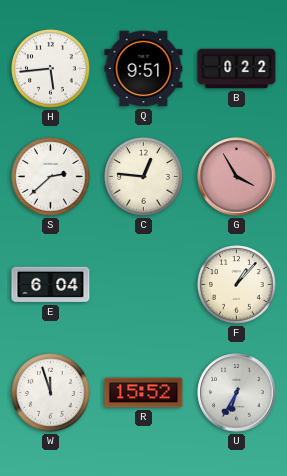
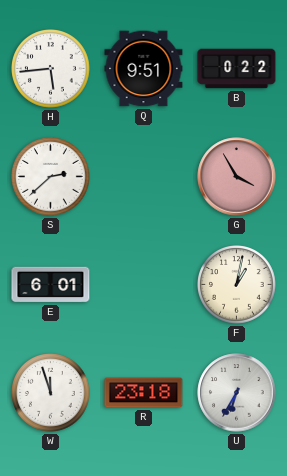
C: 12:46 -> none
E: 6:04 -> 6:01
F: 1:07 -> 1:02
R: 15:52 -> 23:18
